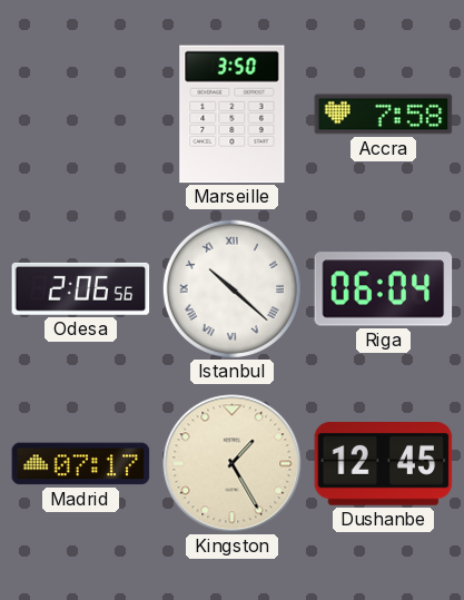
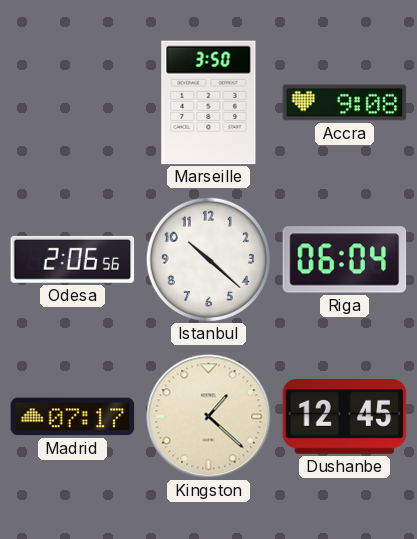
Accra: 7:58 -> 9:08
Istanbul numerals: Roman -> Arabic
Kingston: 1:25 -> 1:22
